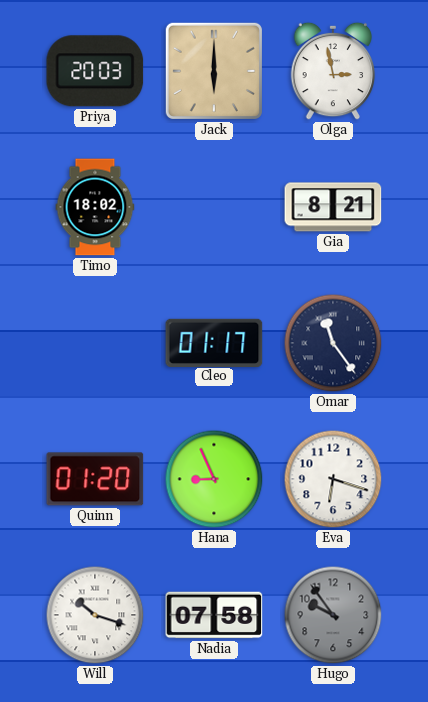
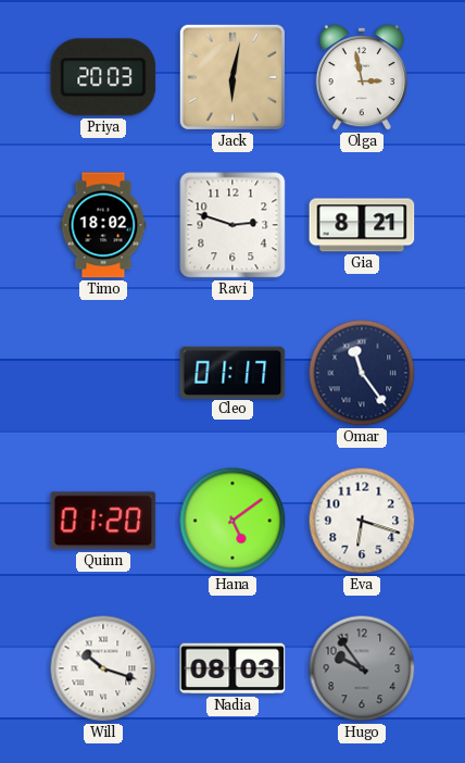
Jack: 6:00 -> 6:02
Ravi: none -> 2:48
Hana: 8:56 -> 5:09
Nadia: 07:58 -> 08:03
